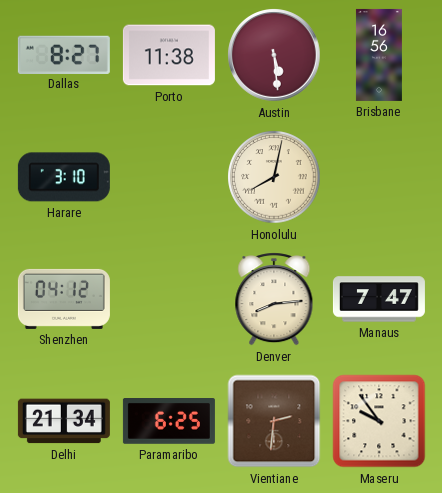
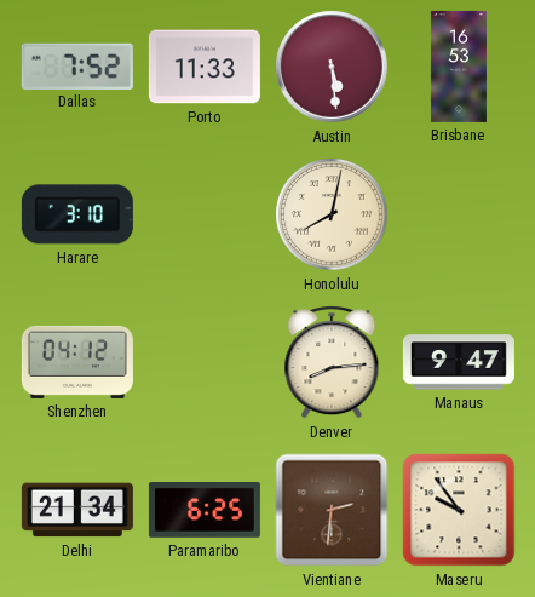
Dallas: 8:27 -> 7:52
Porto: 11:38 -> 11:33
Brisbane: 16:56 -> 16:53
Manaus: 7:47 -> 9:47
